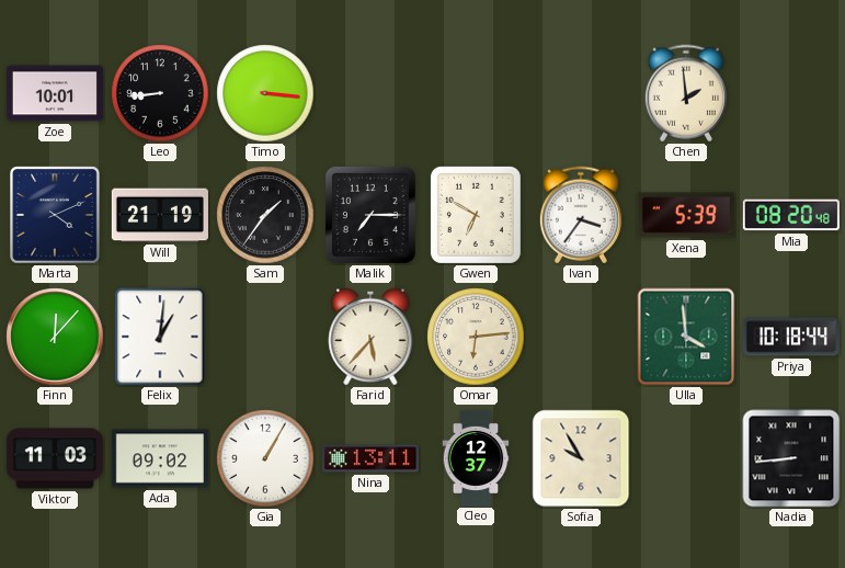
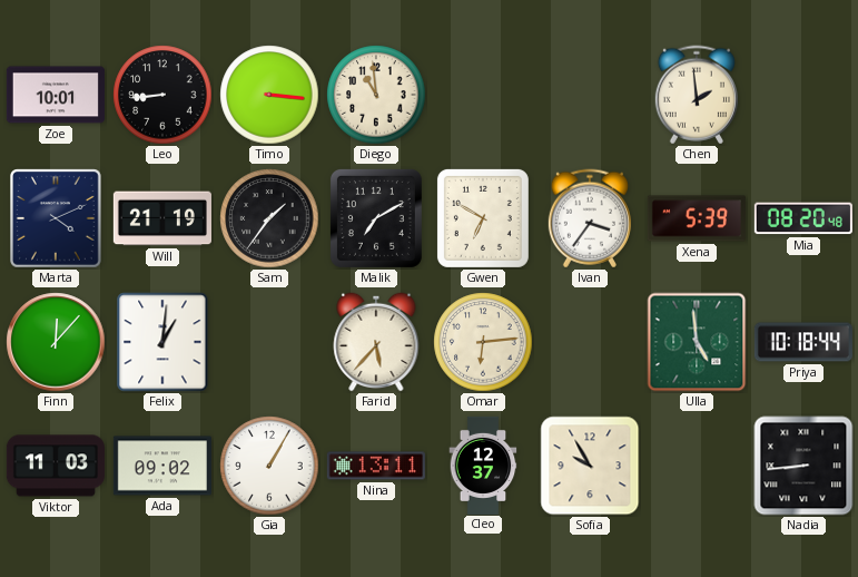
Diego: none -> 10:59
Malik: 7:15 -> 7:10
Ulla: 3:59 -> 4:59
